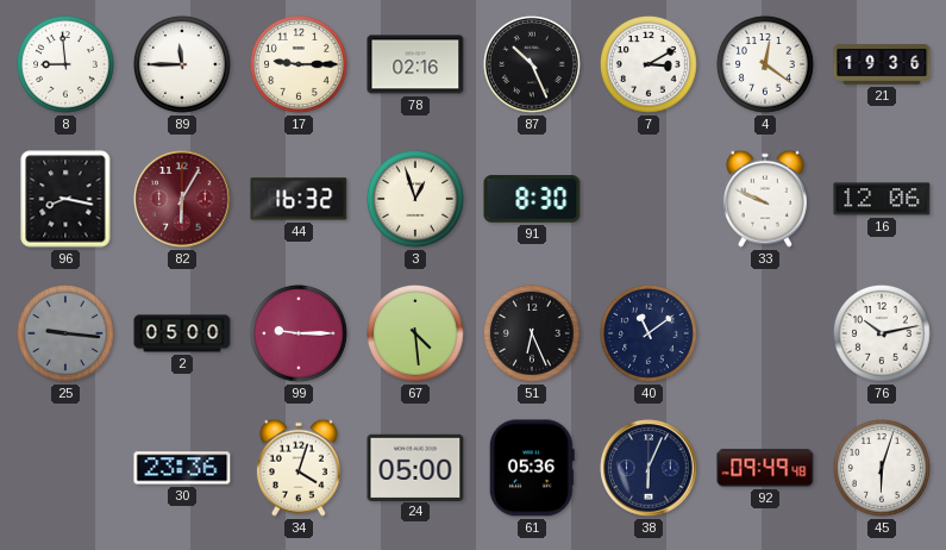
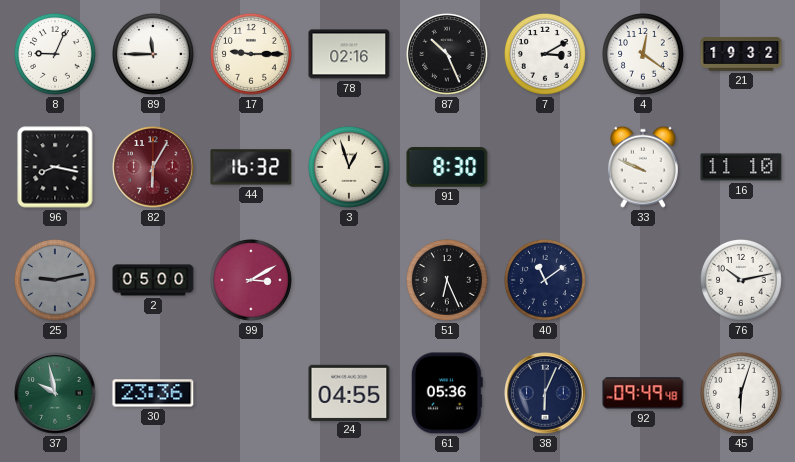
8: 8:59 -> 9:04
21: 19:36 -> 19:32
16: 12:06 -> 11:10
25: 9:16 -> 9:13
99: 9:15 -> 3:10
67: 4:29 -> none
37: none -> 9:58
34: 4:03 -> none
24: 05:00 -> 04:55
